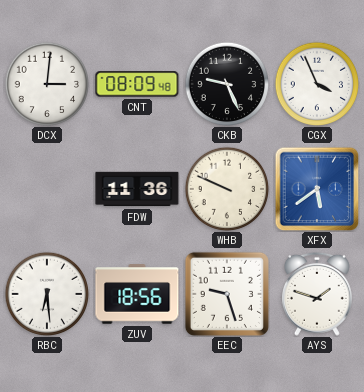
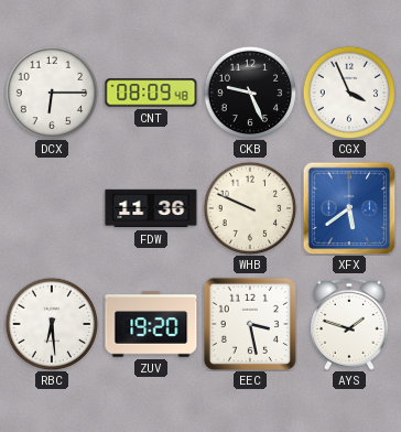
DCX: 3:01 -> 6:15
ZUV: 18:56 -> 19:20
EEC: 9:27 -> 3:28
